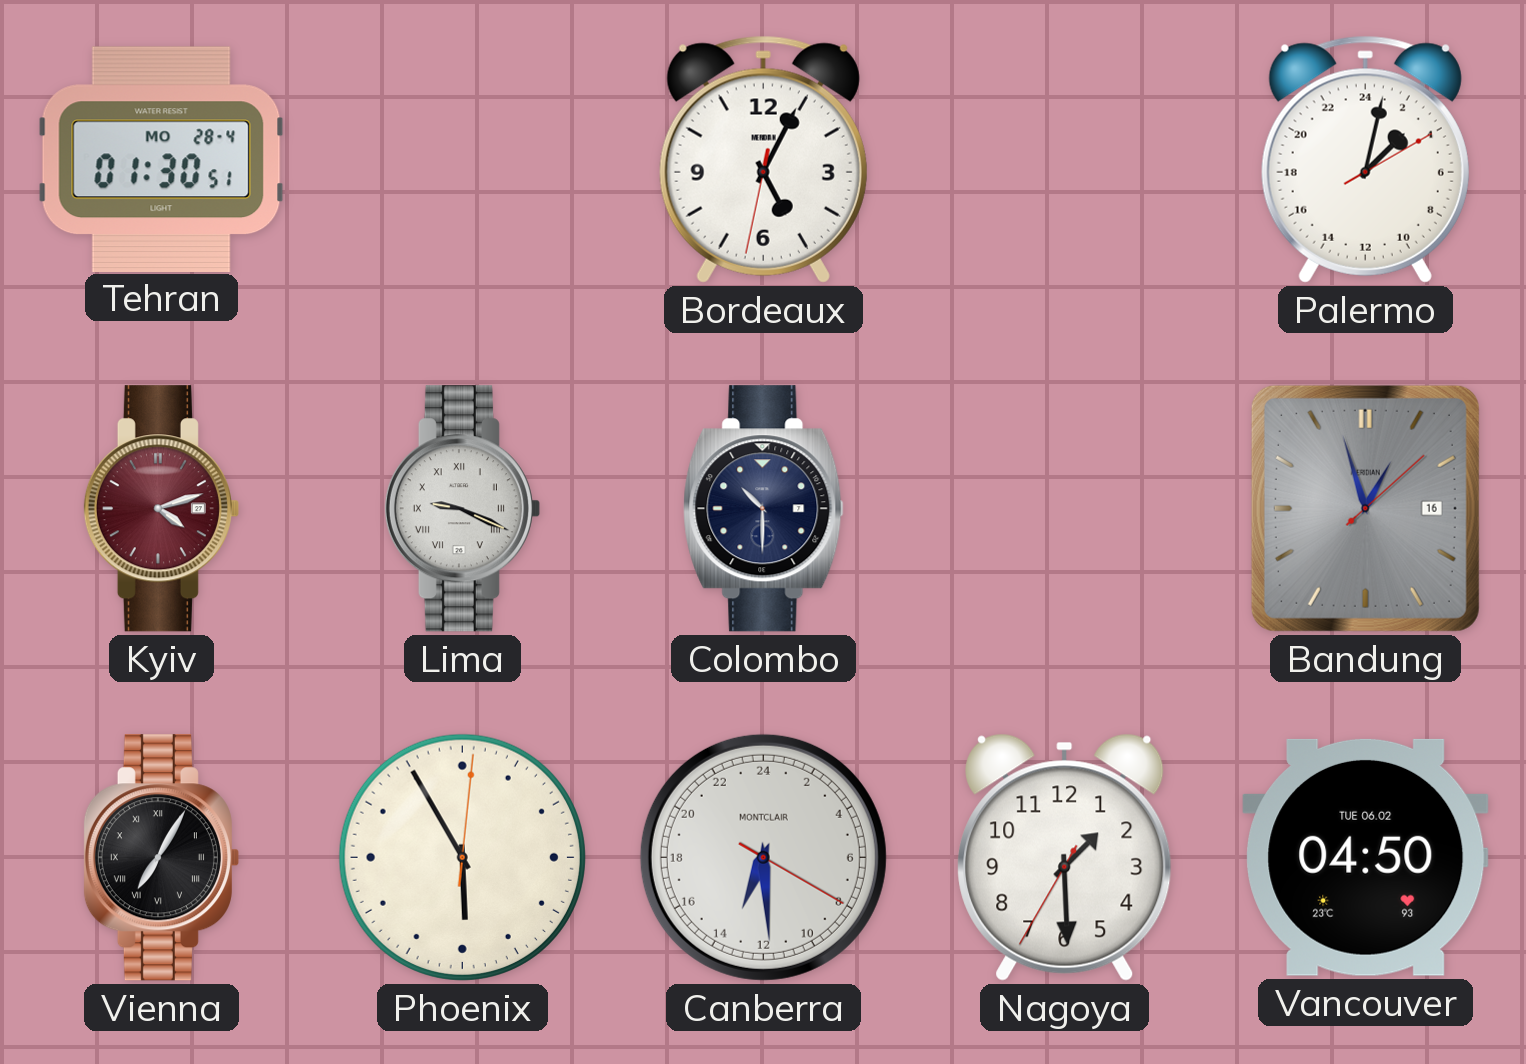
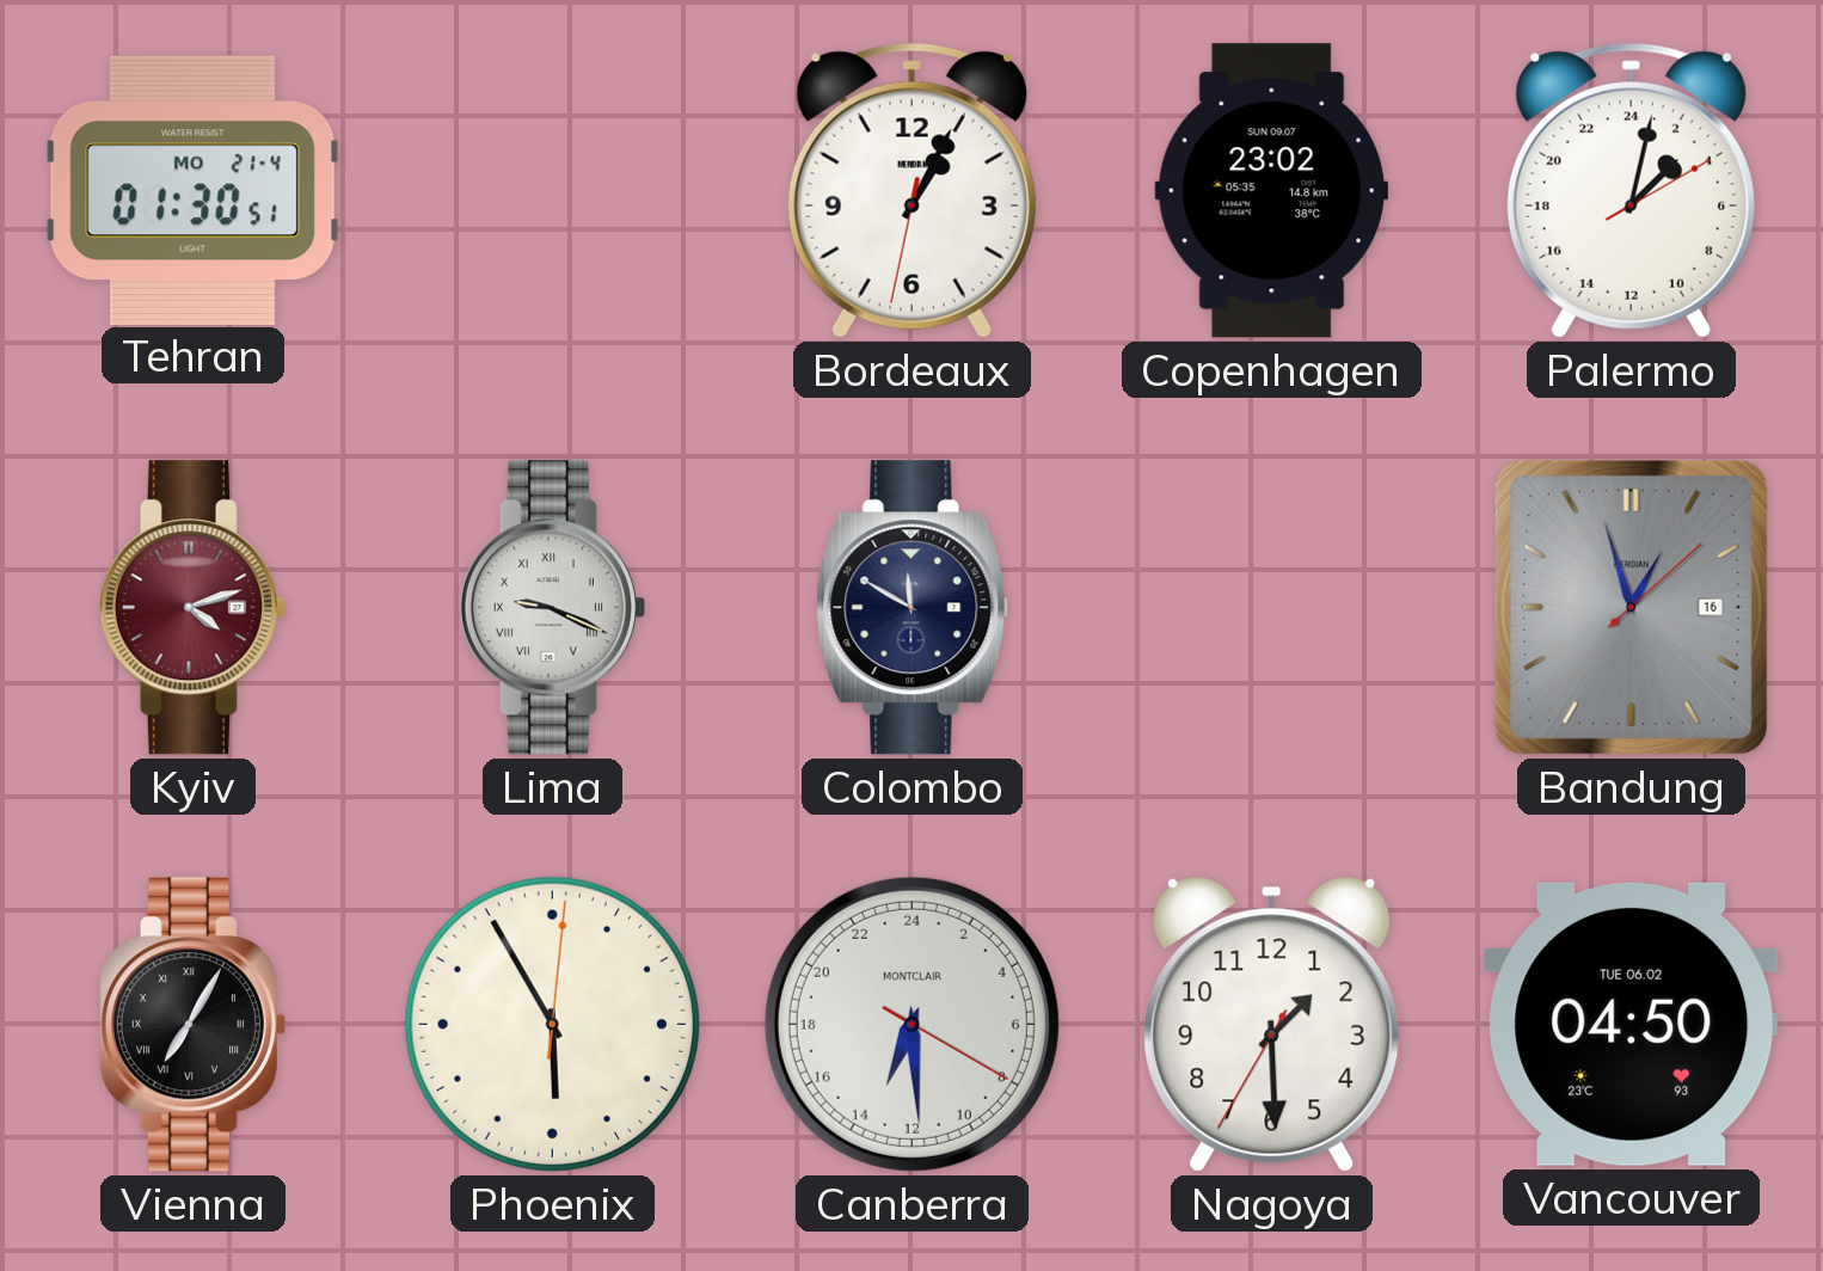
Tehran date: MO 28-4 -> MO 21-4
Bordeaux: 5:04 -> 1:04
Copenhagen: none -> 23:02
Colombo: 10:30 -> 11:50
